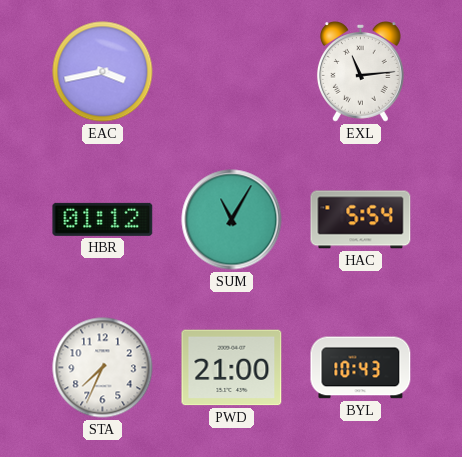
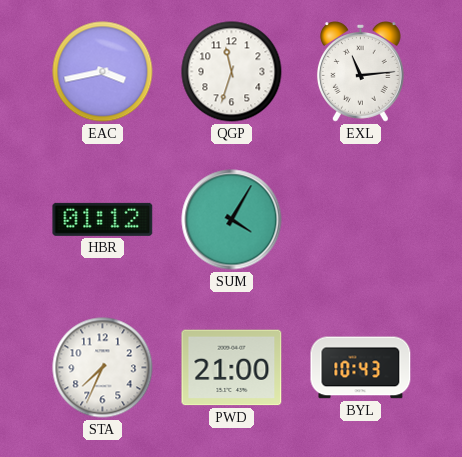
QGP: none -> 11:33
SUM: 11:05 -> 4:05
HAC: 5:54 -> none
